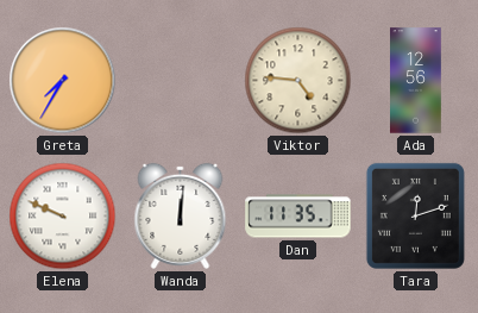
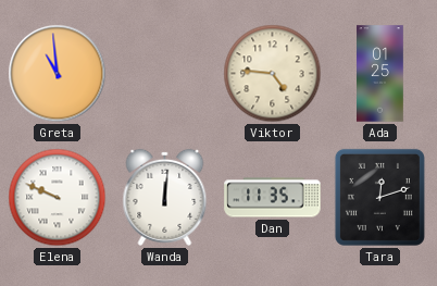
Greta: 7:35 -> 10:59
Ada: 12:56 -> 01:25
